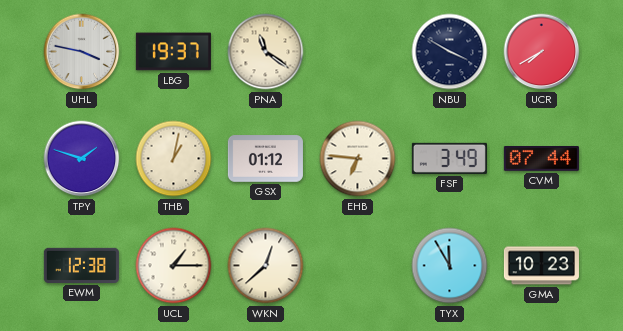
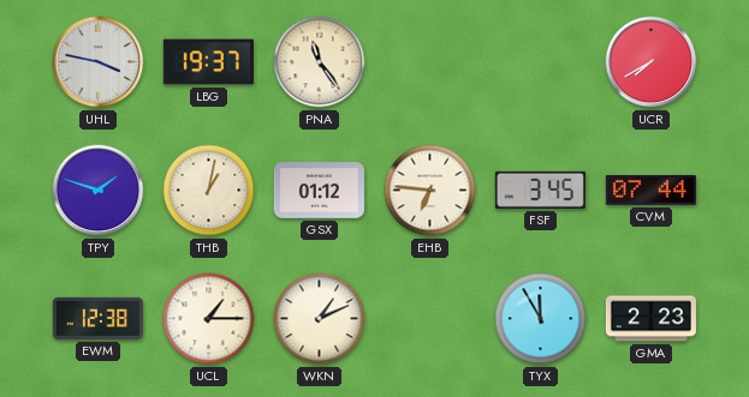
PNA: 11:21 -> 11:24
NBU: 3:50 -> none
FSF: 3:49 -> 3:45
WKN: 12:38 -> 1:11
GMA: 10:23 -> 2:23
